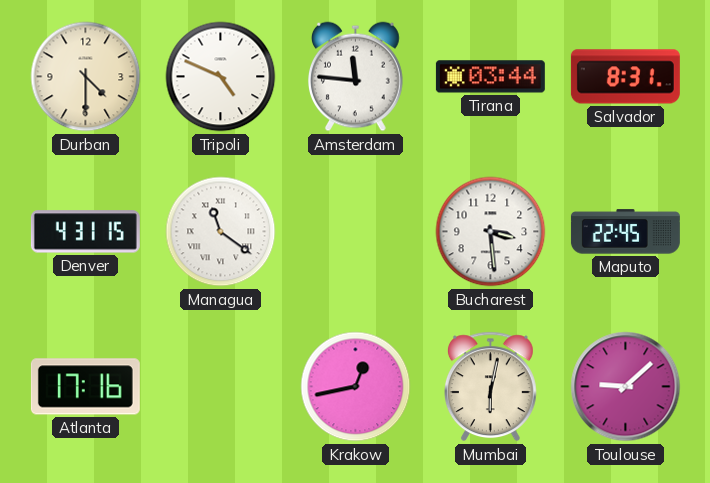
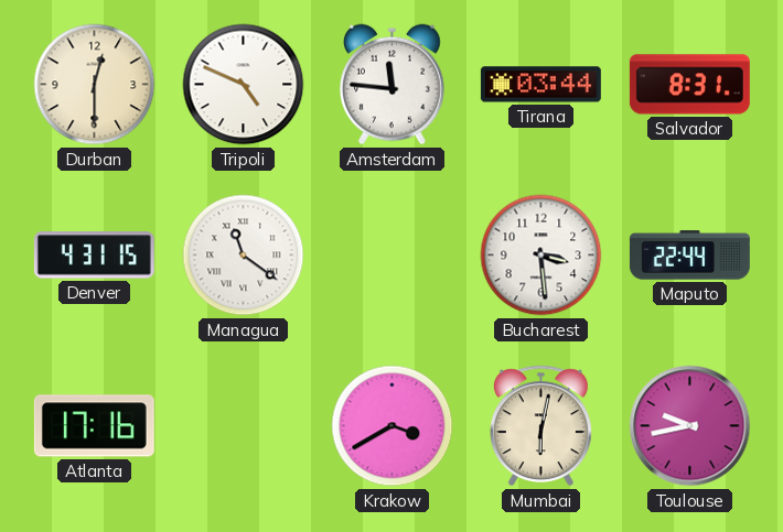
Durban: 4:30 -> 12:30
Maputo: 22:45 -> 22:44
Krakow: 12:43 -> 3:40
Toulouse: 9:08 -> 9:43
